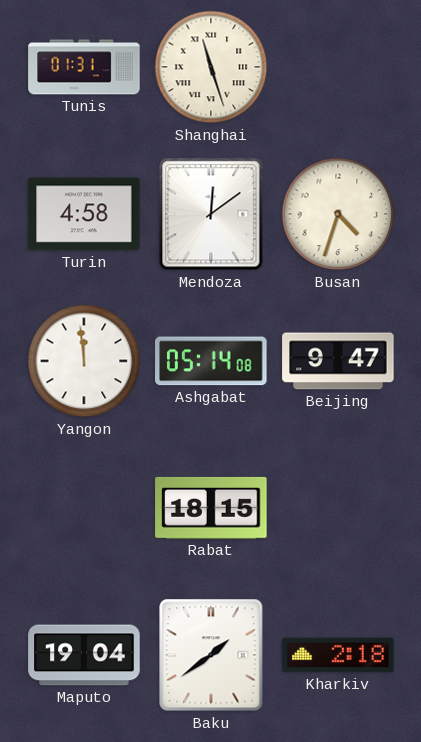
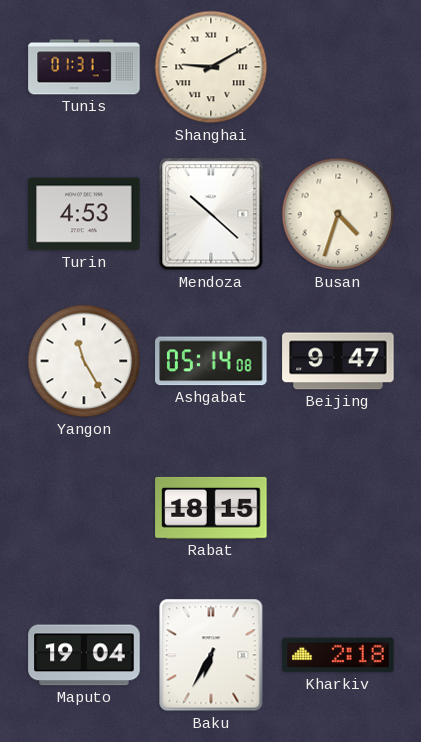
Shanghai: 11:27 -> 9:10
Turin: 4:58 -> 4:53
Mendoza: 12:09 -> 10:22
Yangon: 11:59 -> 11:25
Baku: 1:39 -> 6:35
